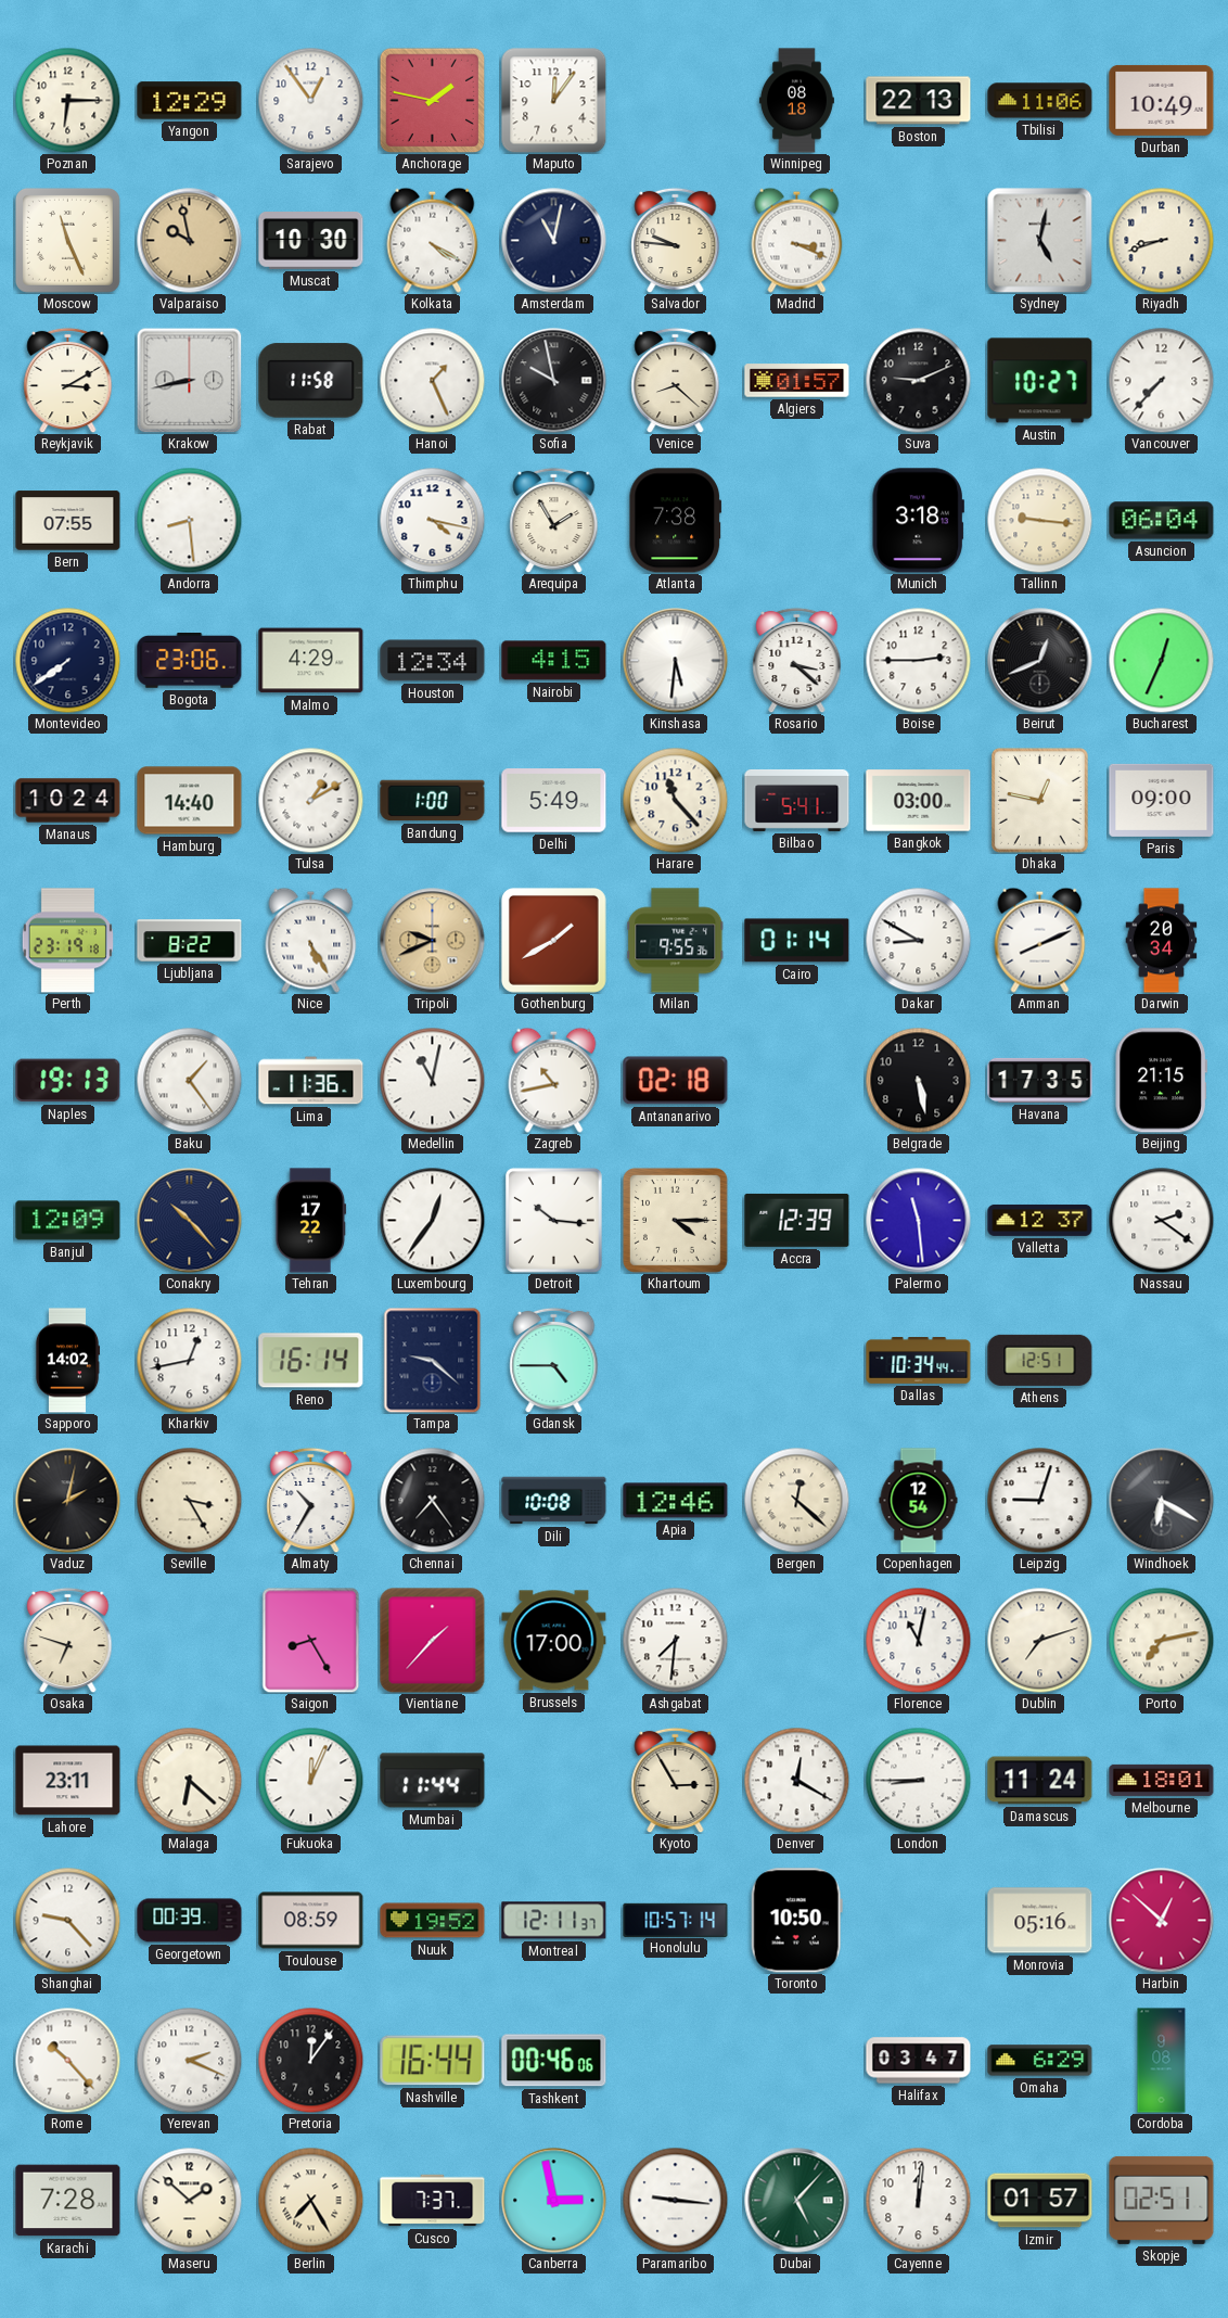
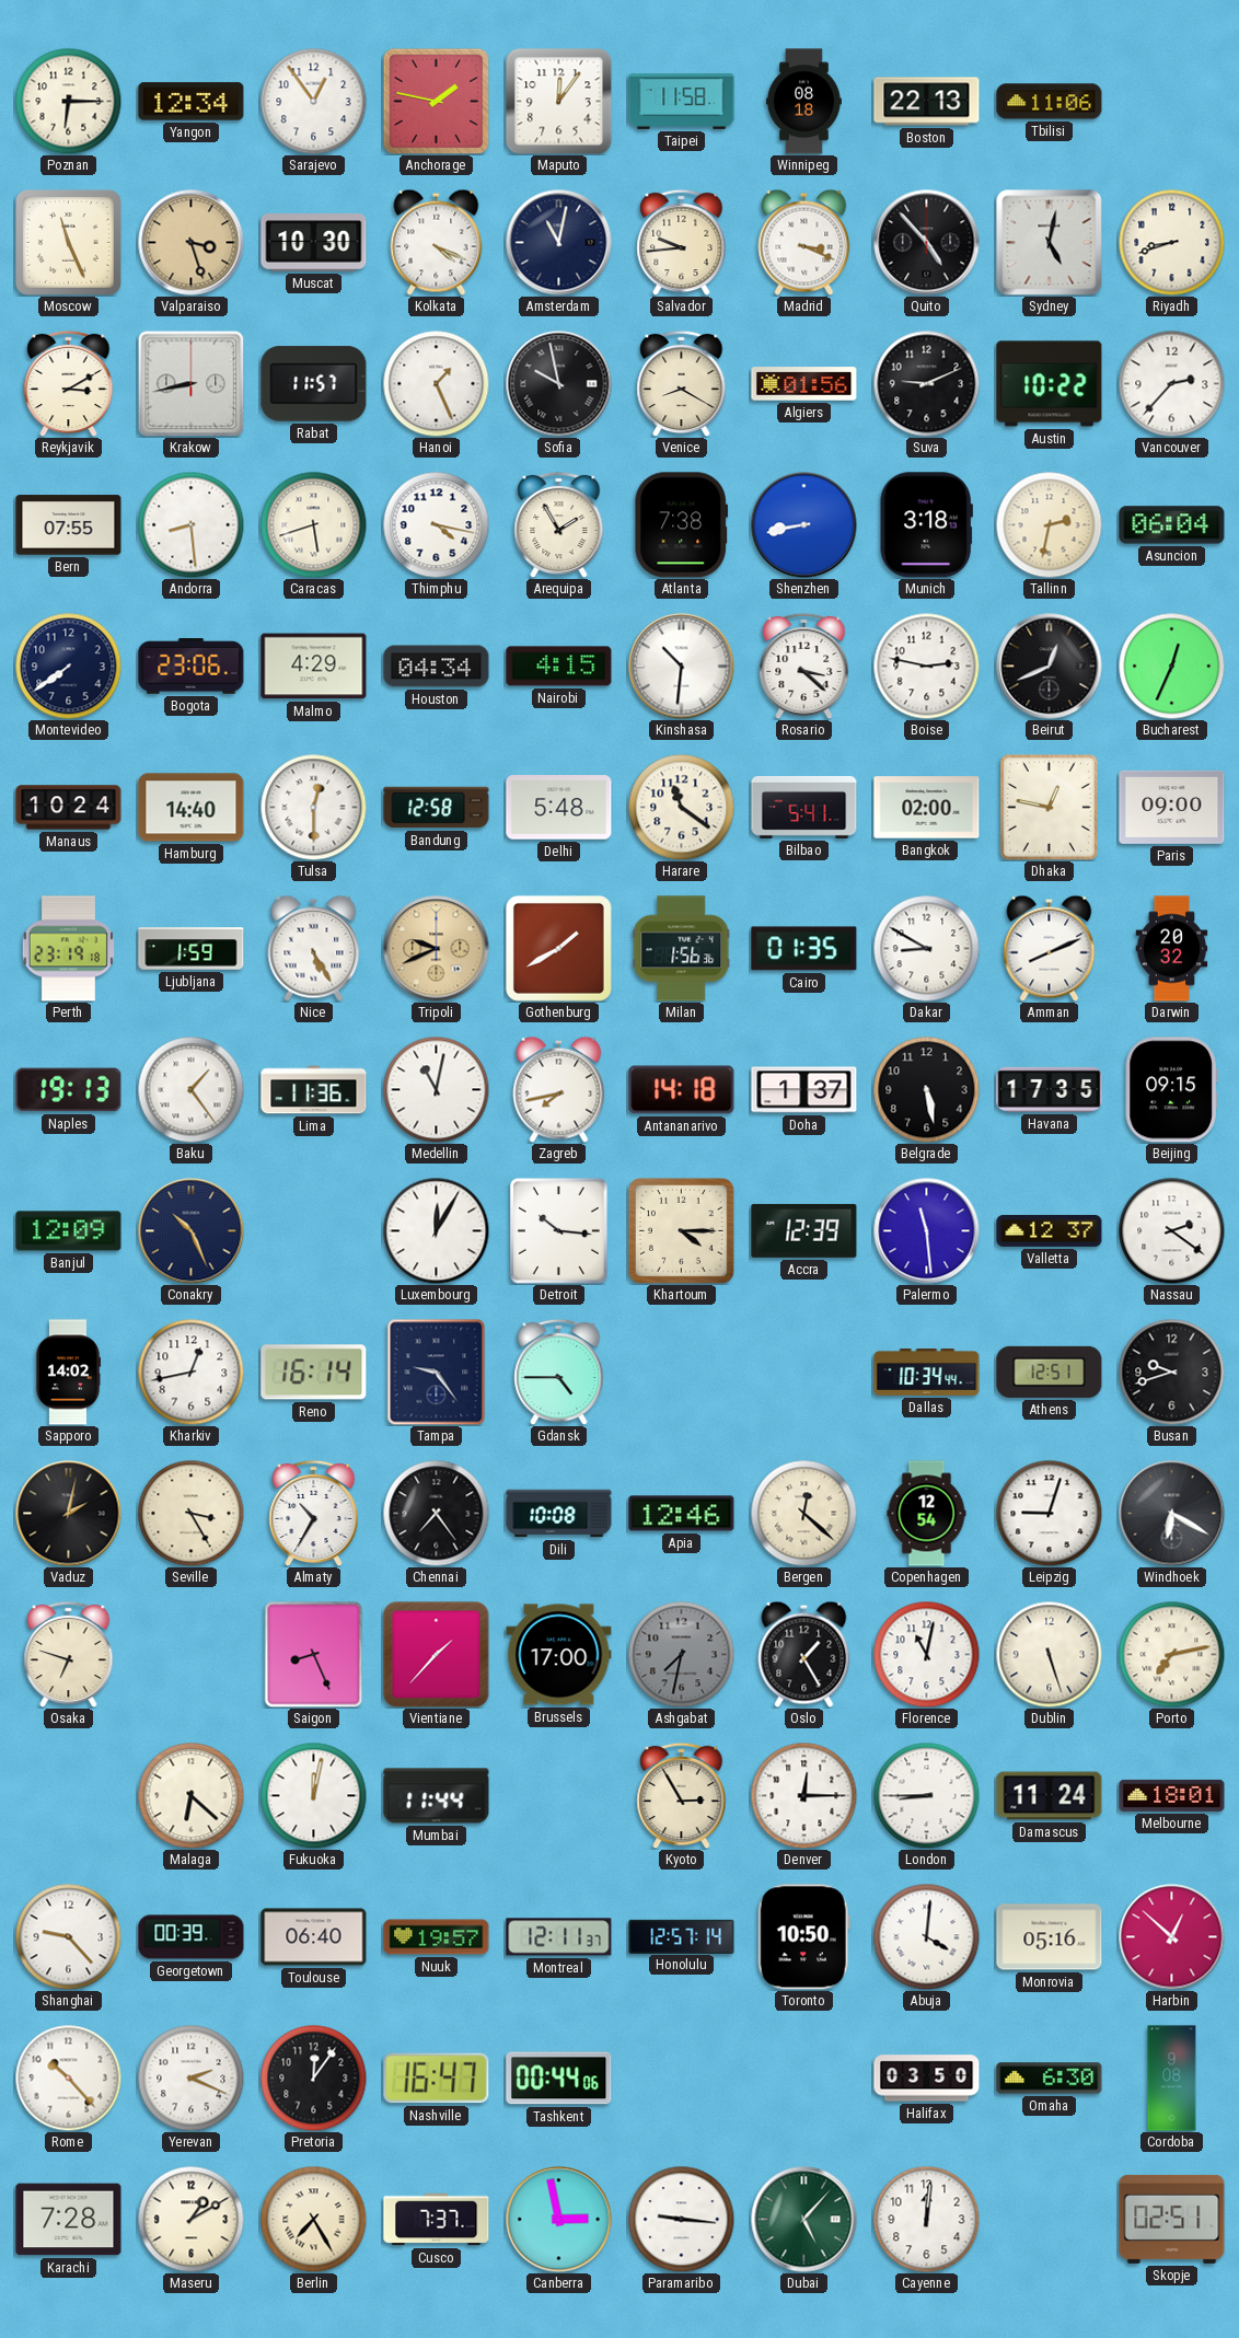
Yangon: 12:29 -> 12:34
Taipei: none -> 11:58
Durban: 10:49 -> none
Valparaiso: 9:58 -> 3:27
Kolkata: 4:20 -> 4:19
Salvador: 9:46 -> 9:44
Quito: none -> 4:53
Rabat: 11:58 -> 11:57
Venice: 8:22 -> 8:20
Algiers: 01:57 -> 01:56
Austin: 10:27 -> 10:22
Vancouver: 7:37 -> 2:37
Caracas: none -> 5:42
Shenzhen: none -> 8:43
Tallinn: 9:16 -> 2:32
Houston: 12:34 -> 04:34
Kinshasa: 5:31 -> 10:31
Boise: 2:45 -> 2:47
Tulsa: 1:10 -> 12:30
Bandung: 1:00 -> 12:58
Delhi: 5:49 -> 5:48
Harare: 11:23 -> 11:21
Bangkok: 03:00 -> 02:00
Ljubljana: 8:22 -> 1:59
Milan: 9:55 -> 1:56
Cairo: 01:14 -> 01:35
Darwin: 20:34 -> 20:32
Zagreb: 10:43 -> 7:43
Antananarivo: 02:18 -> 14:18
Doha: none -> 1:37
Beijing: 21:15 -> 09:15
Conakry: 10:23 -> 10:26
Tehran: 17:22 -> none
Luxembourg: 12:36 -> 12:05
Tampa: 9:22 -> 9:24
Busan: none -> 9:42
Saigon: 8:25 -> 8:26
Ashgabat: 7:31 -> 7:32
Ashgabat dial: white -> grey
Oslo: none -> 1:25
Dublin: 7:12 -> 5:27
Lahore: 23:11 -> none
Fukuoka: 12:04 -> 12:02
Denver: 12:20 -> 12:15
Toulouse: 08:59 -> 06:40
Nuuk: 19:52 -> 19:57
Honolulu: 10:57 -> 12:57
Abuja: none -> 4:01
Nashville: 16:44 -> 16:47
Tashkent: 00:46 -> 00:44
Halifax: 03:47 -> 03:50
Omaha: 6:29 -> 6:30
Maseru: 1:52 -> 1:10
Izmir: 01:57 -> none
